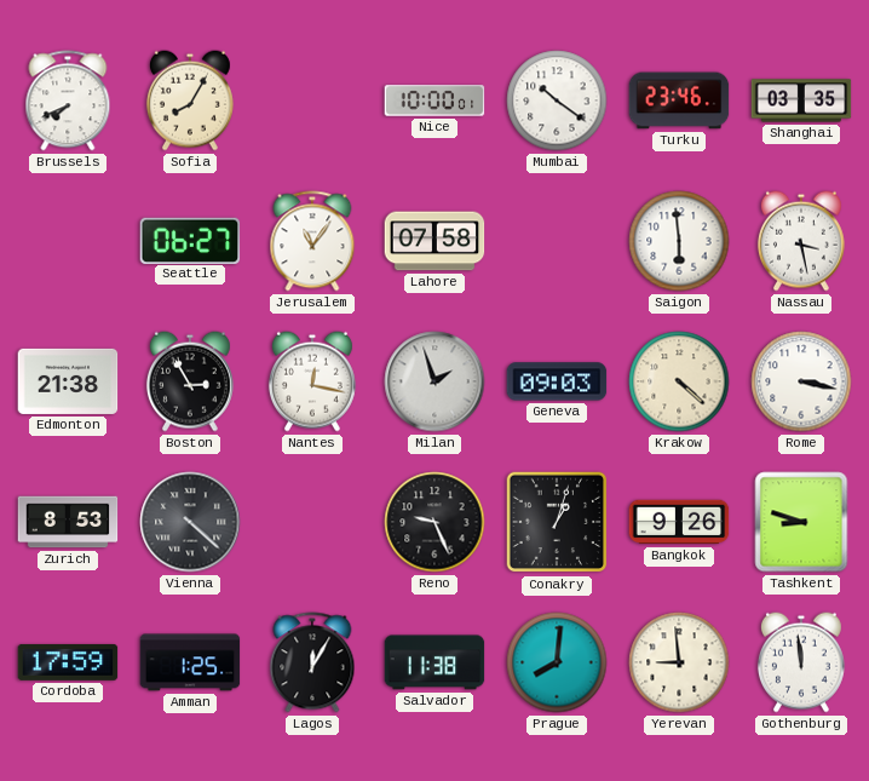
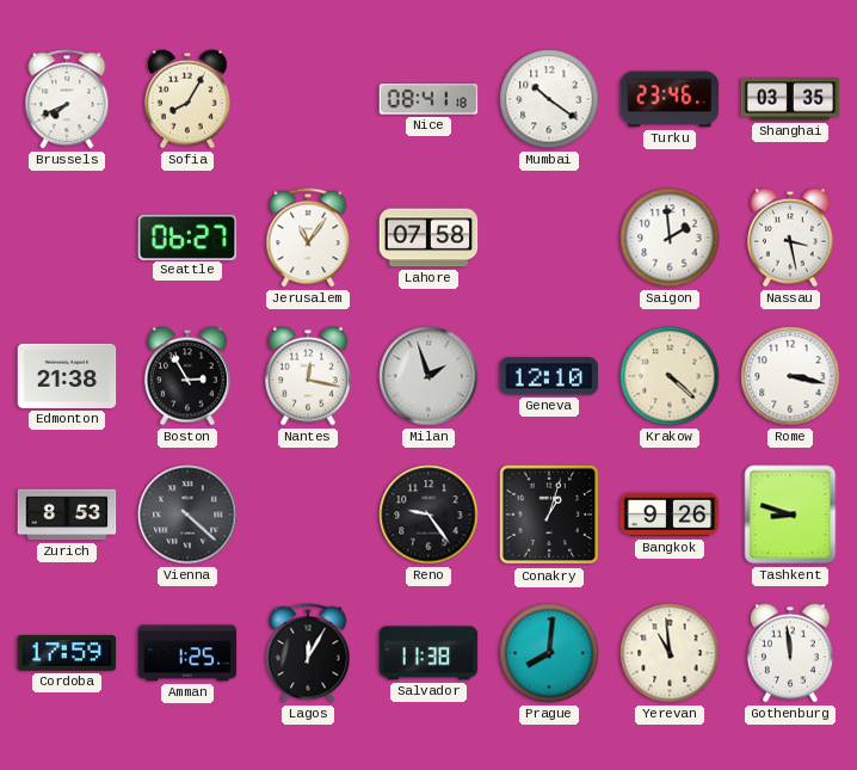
Nice: 10:00 -> 08:41
Saigon: 5:59 -> 1:59
Geneva: 09:03 -> 12:10
Reno: 9:26 -> 9:24
Yerevan: 8:59 -> 10:59
